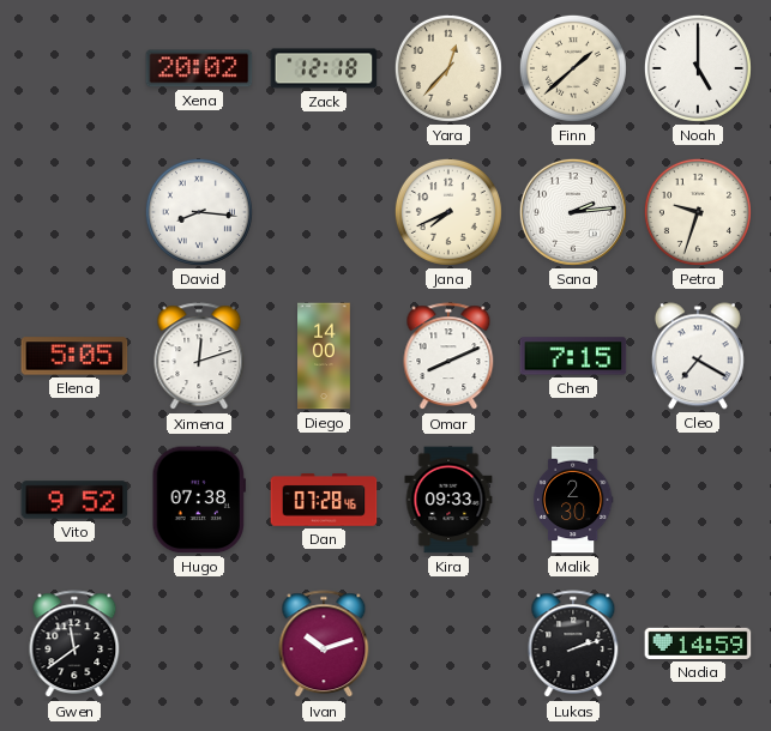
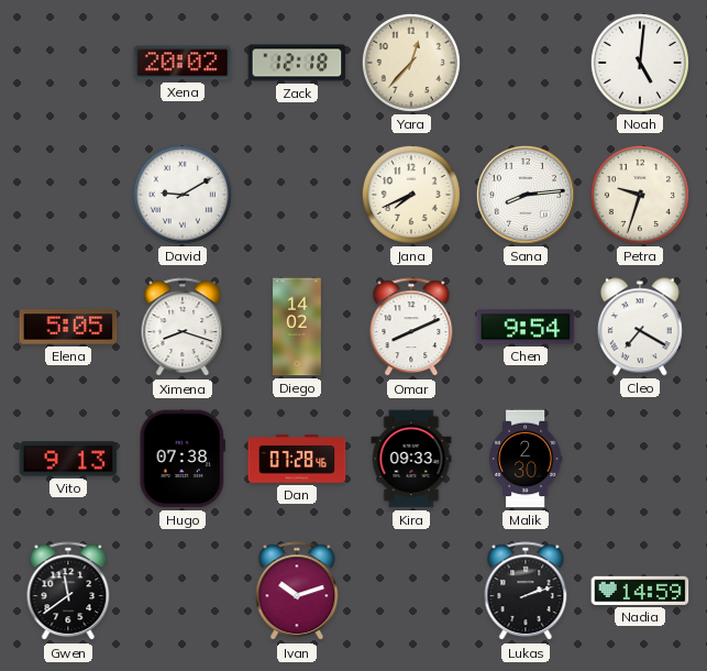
Finn: 1:38 -> none
Noah: 5:00 -> 5:01
David: 8:16 -> 9:10
Sana: 2:14 -> 8:14
Ximena: 12:12 -> 8:18
Diego: 14:00 -> 14:02
Chen: 7:15 -> 9:54
Vito: 9:52 -> 9:13
